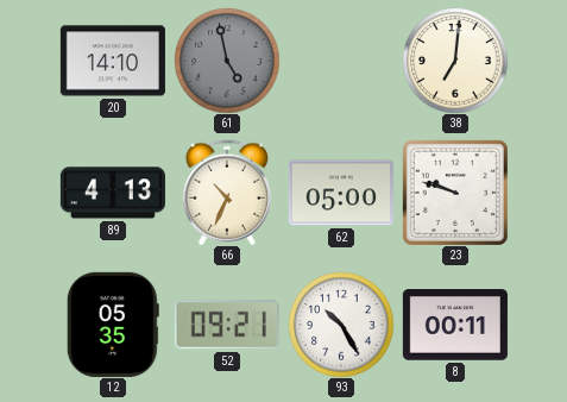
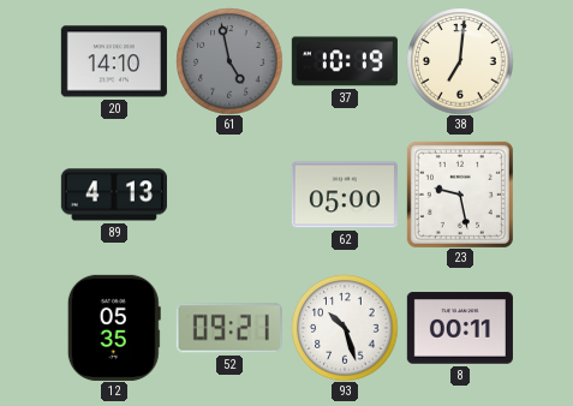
37: none -> 10:19
66: 10:34 -> none
23: 9:48 -> 9:28
93: 10:25 -> 10:27
